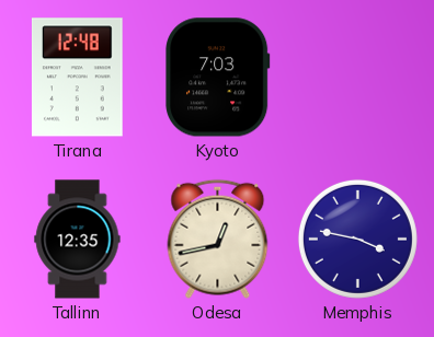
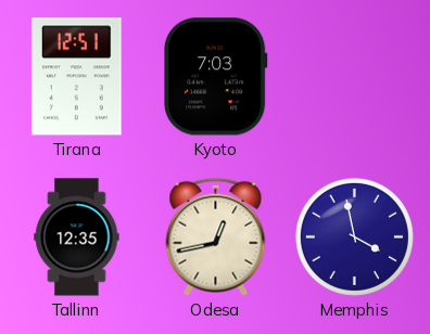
Tirana: 12:48 -> 12:51
Memphis: 3:47 -> 3:58
